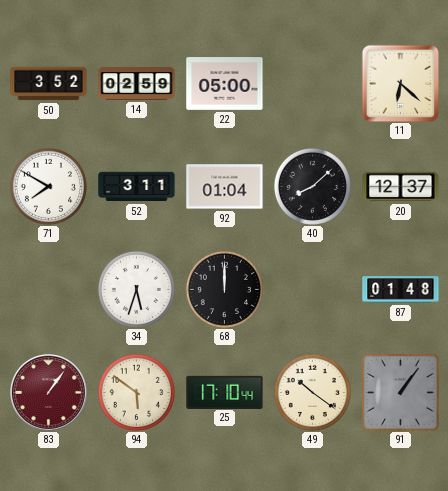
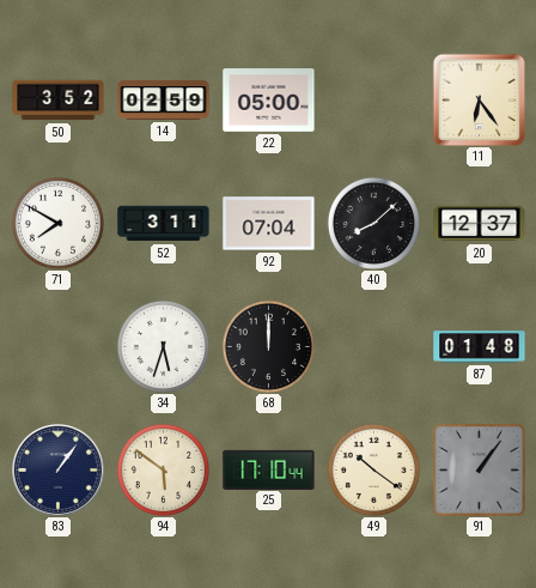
11: 6:22 -> 6:24
92: 01:04 -> 07:04
83 dial: burgundy -> navy
